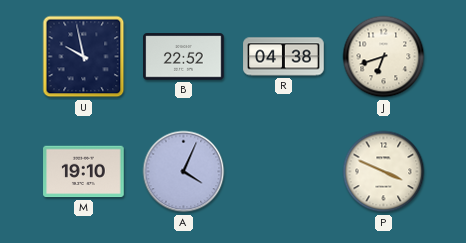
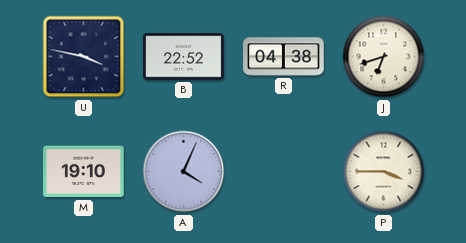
U: 9:58 -> 3:47
P: 3:49 -> 3:45
